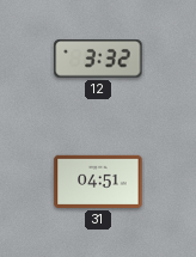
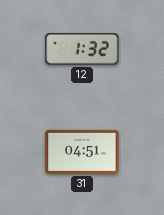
12: 3:32 -> 1:32
